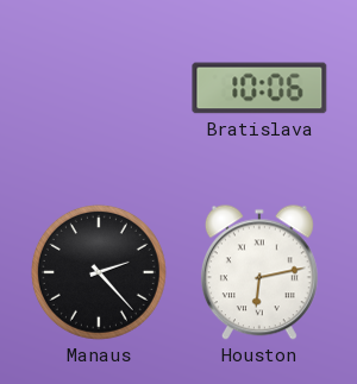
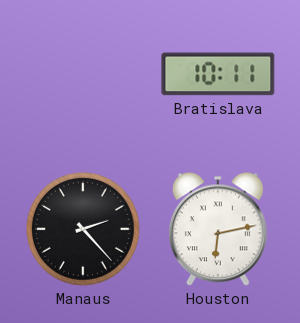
Bratislava: 10:06 -> 10:11
